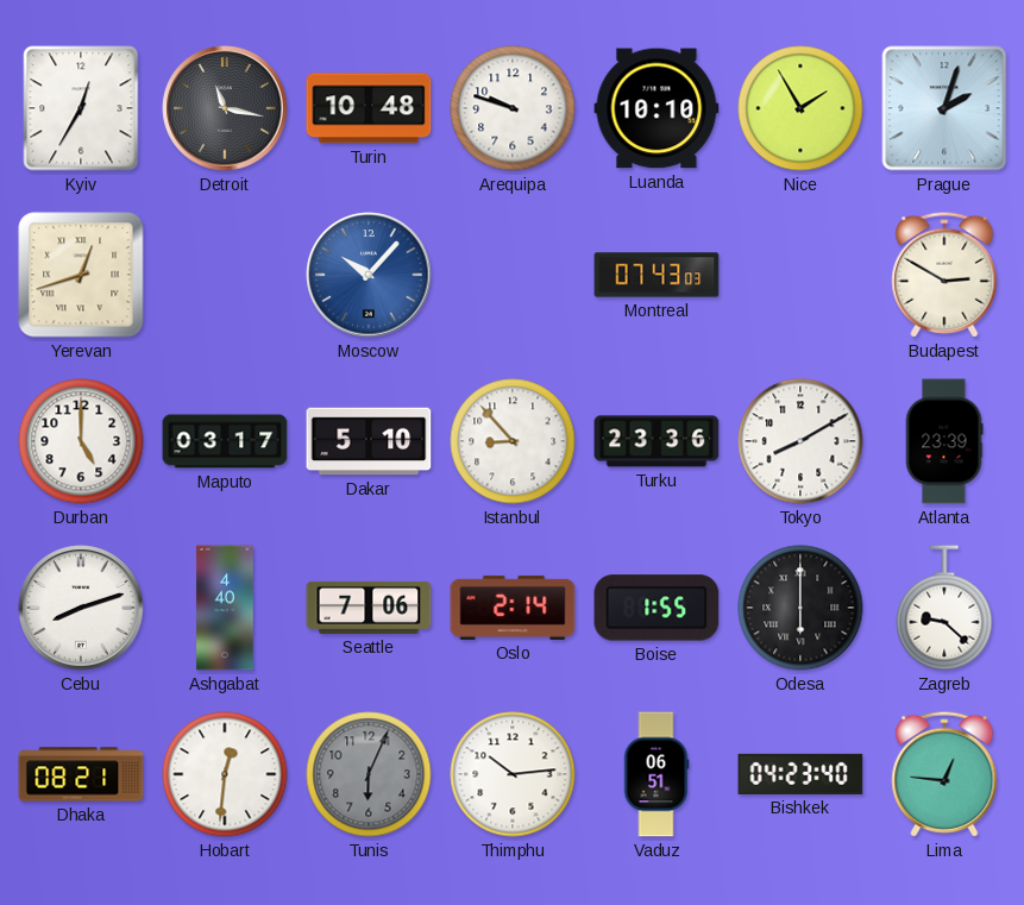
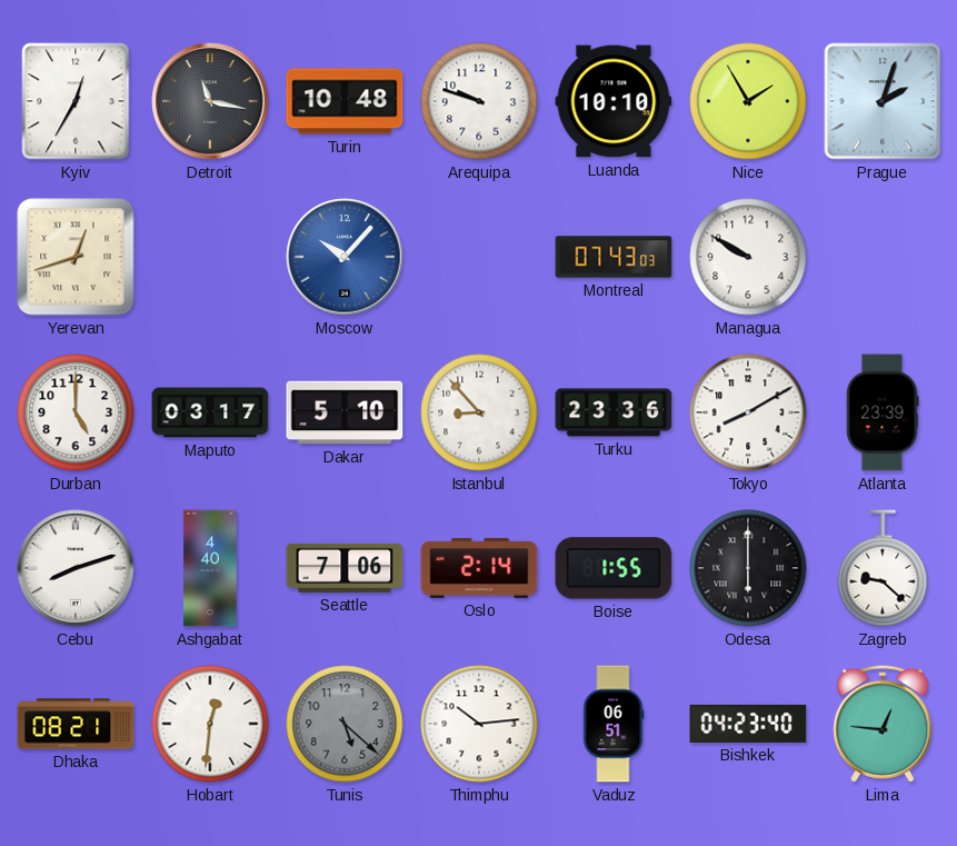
Managua: none -> 9:50
Budapest: 2:50 -> none
Tunis: 6:04 -> 5:22
